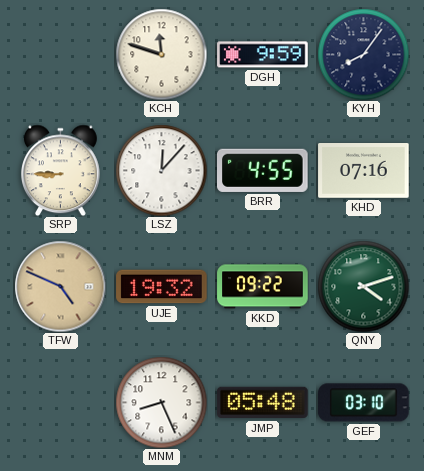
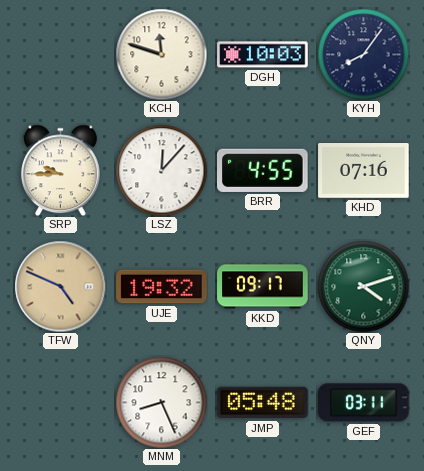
DGH: 9:59 -> 10:03
SRP: 8:45 -> 9:45
KKD: 09:22 -> 09:17
GEF: 03:10 -> 03:11
